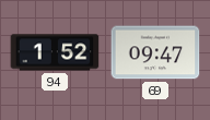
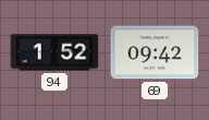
69: 09:47 -> 09:42
